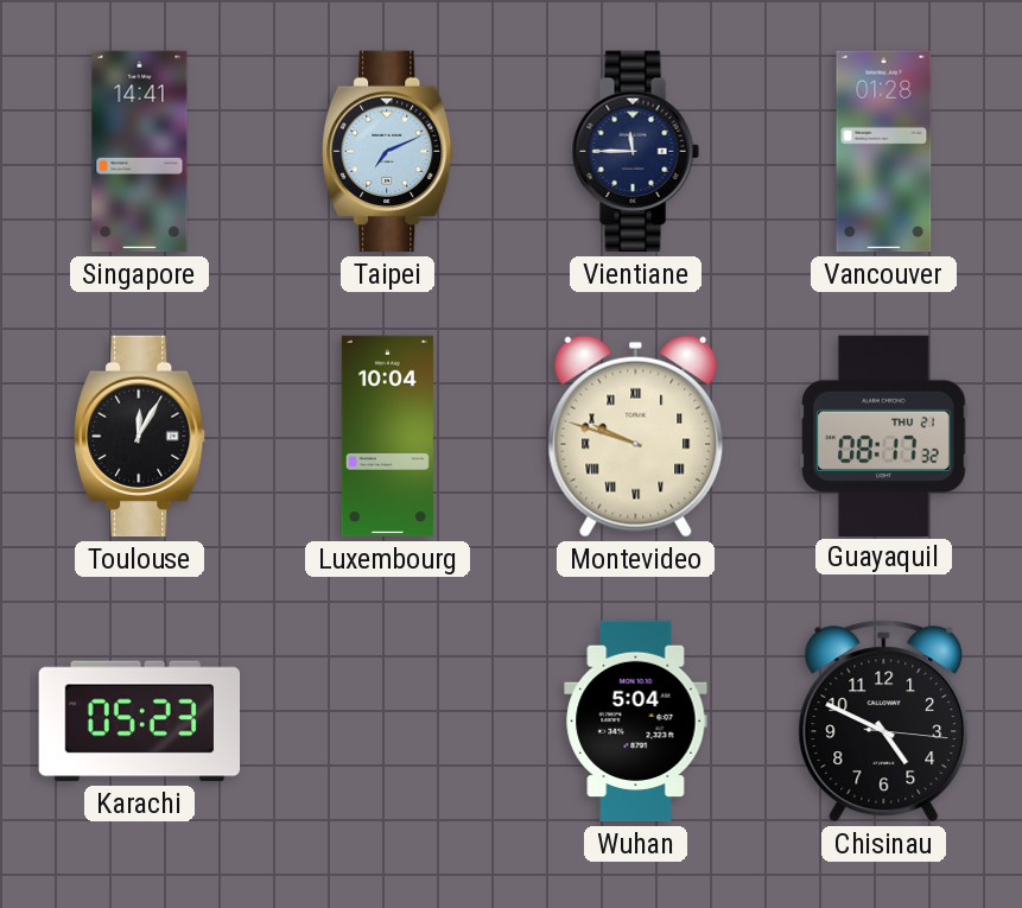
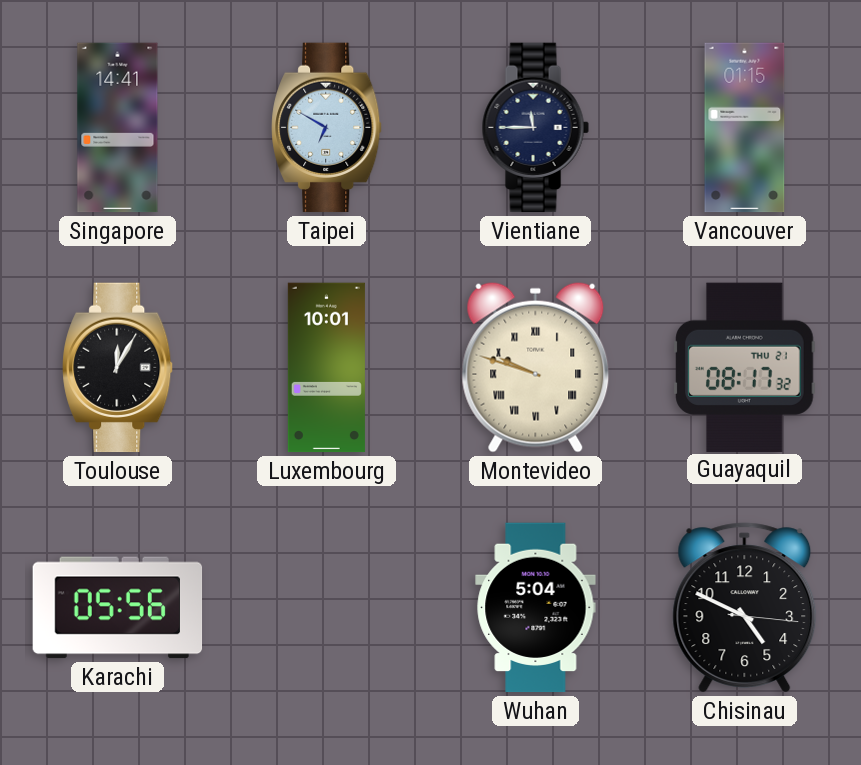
Taipei: 7:11 -> 6:50
Vancouver: 01:28 -> 01:15
Luxembourg: 10:04 -> 10:01
Karachi: 05:23 -> 05:56
